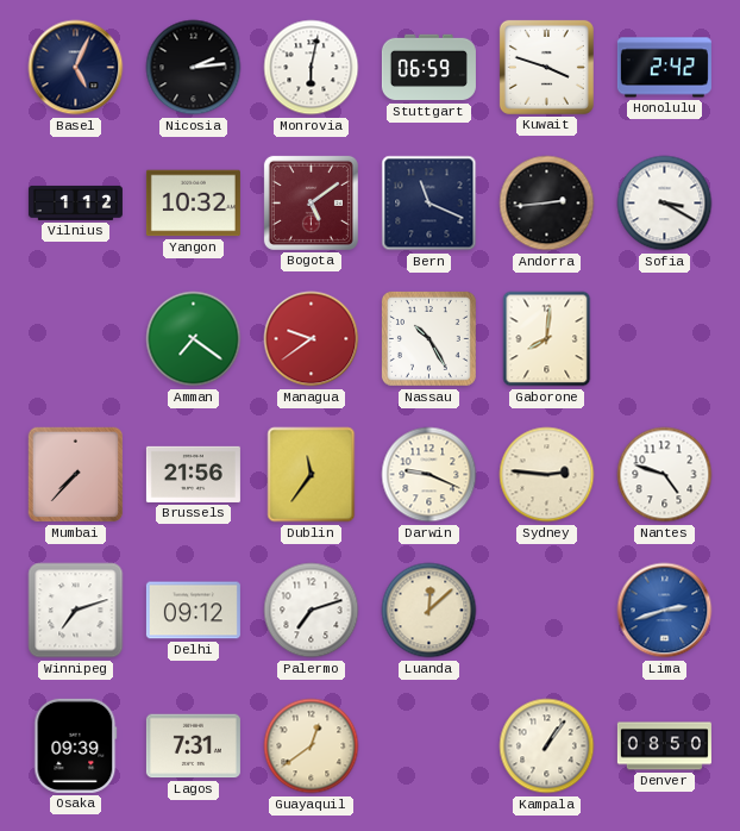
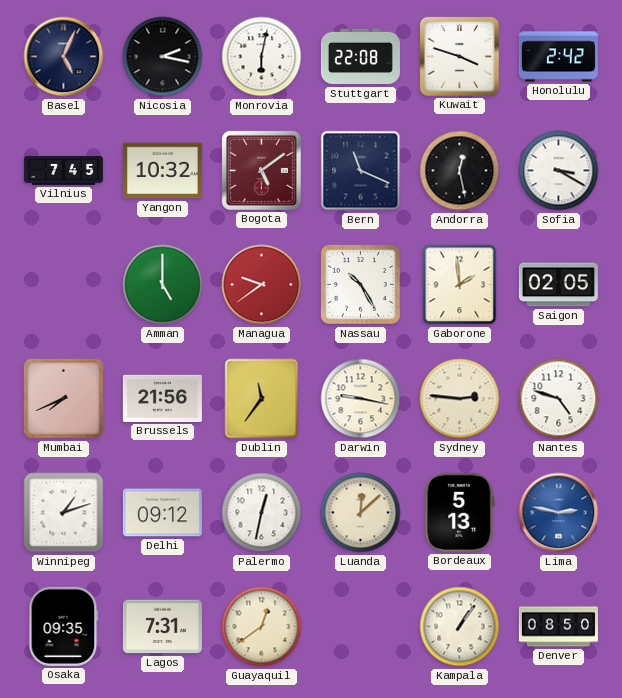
Nicosia: 2:14 -> 2:17
Stuttgart: 06:59 -> 22:08
Vilnius: 1:12 -> 7:45
Andorra: 2:44 -> 12:28
Amman: 7:21 -> 5:00
Gaborone: 8:01 -> 1:59
Saigon: none -> 02:05
Mumbai: 7:37 -> 7:41
Darwin: 9:19 -> 9:17
Winnipeg: 7:12 -> 1:12
Palermo: 7:12 -> 12:32
Bordeaux: none -> 5:13
Lima: 2:42 -> 2:47
Osaka: 09:39 -> 09:35
